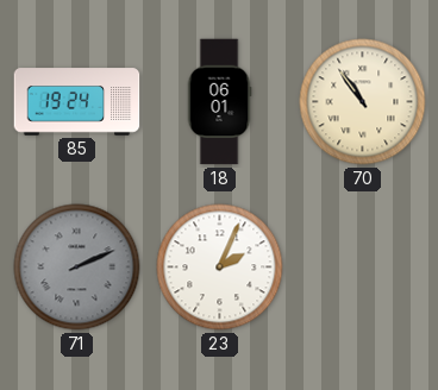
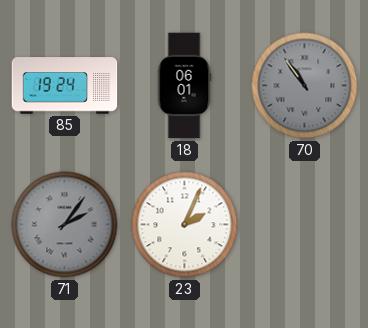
70 dial: cream -> grey
71: 2:11 -> 2:06
